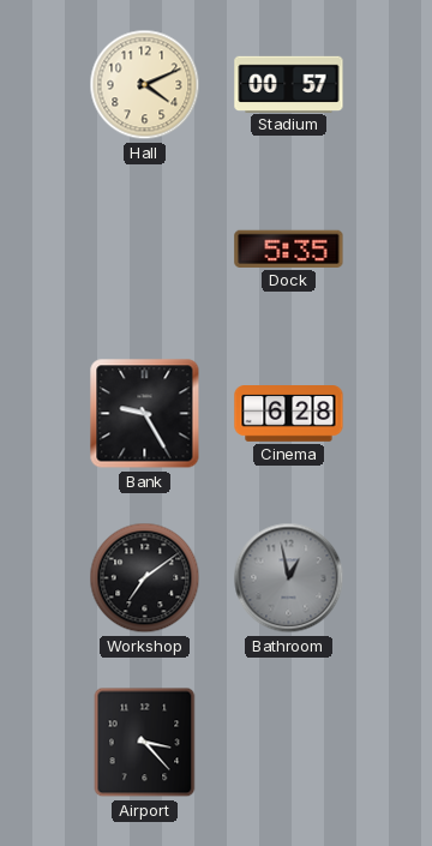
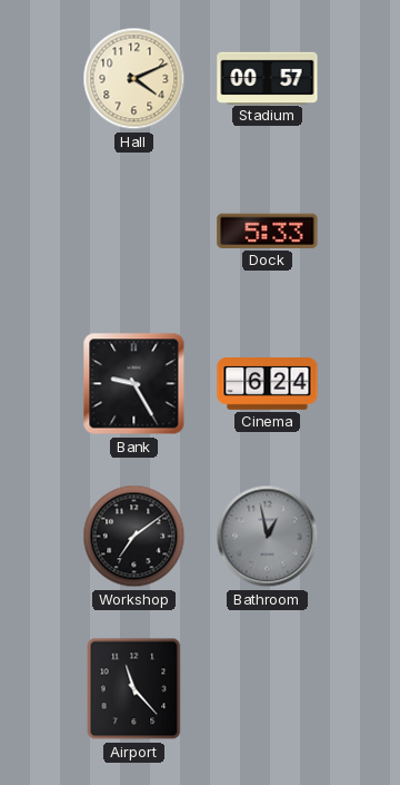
Dock: 5:35 -> 5:33
Cinema: 6:28 -> 6:24
Airport: 3:23 -> 11:23
